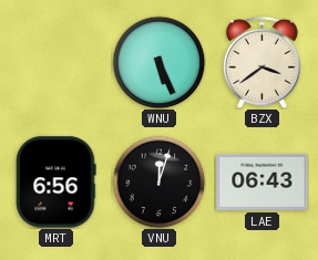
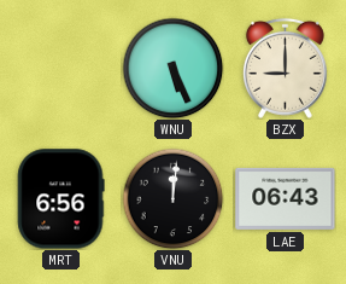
BZX: 3:39 -> 9:00
VNU: 12:03 -> 12:01
